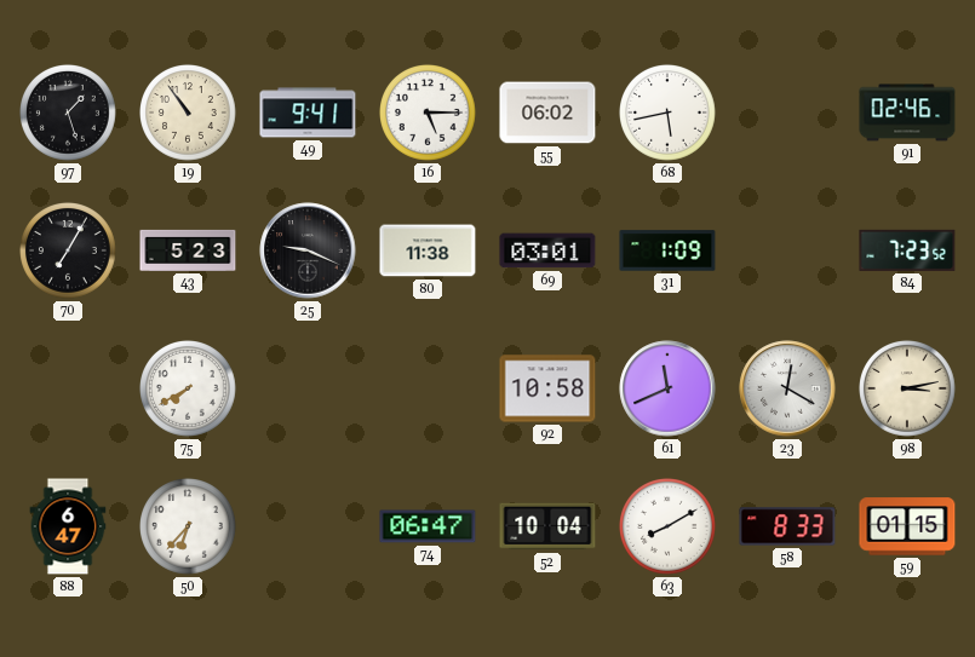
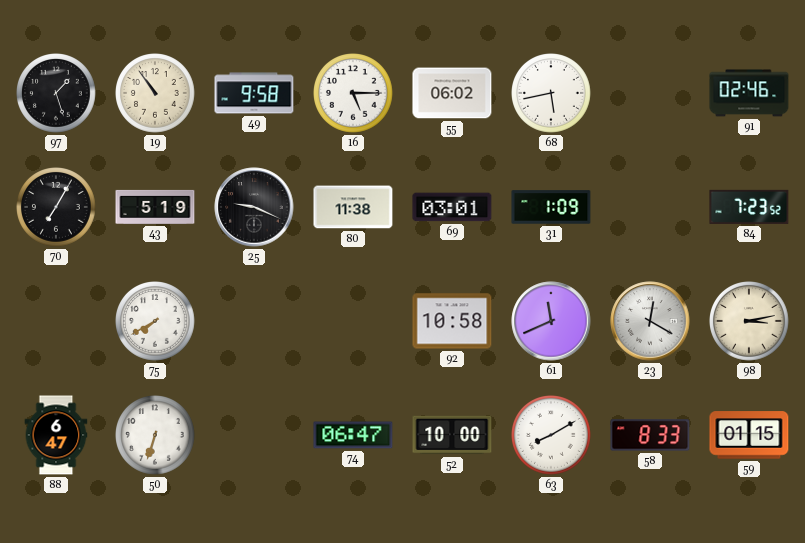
49: 9:41 -> 9:58
43: 5:23 -> 5:19
50: 6:37 -> 6:33
52: 10:04 -> 10:00
